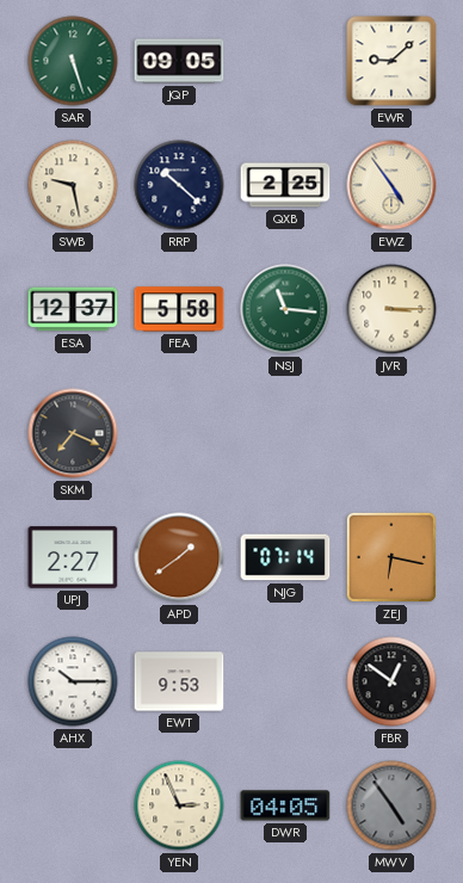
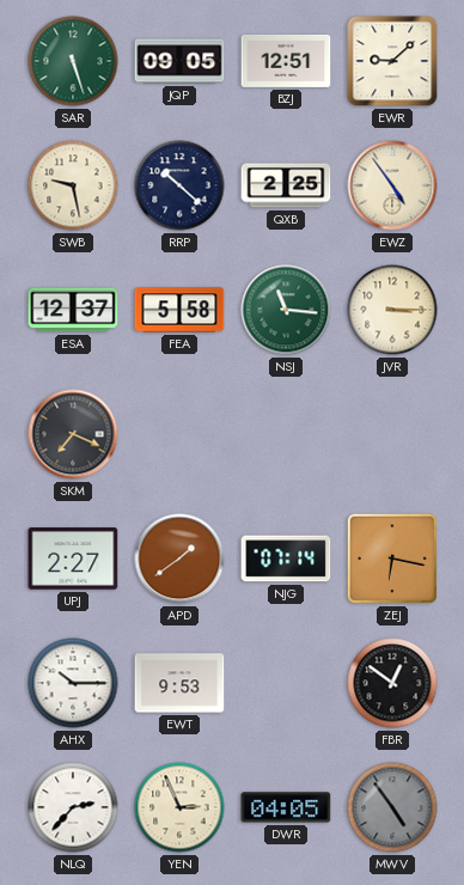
BZJ: none -> 12:51
NLQ: none -> 2:37
